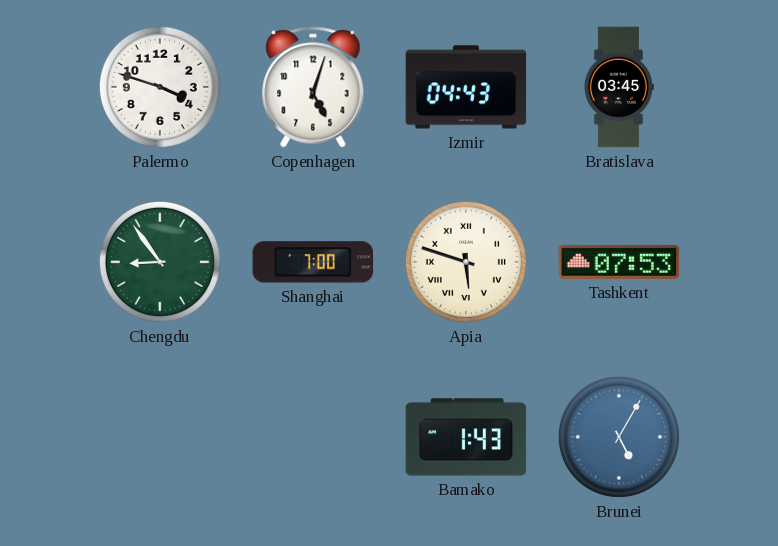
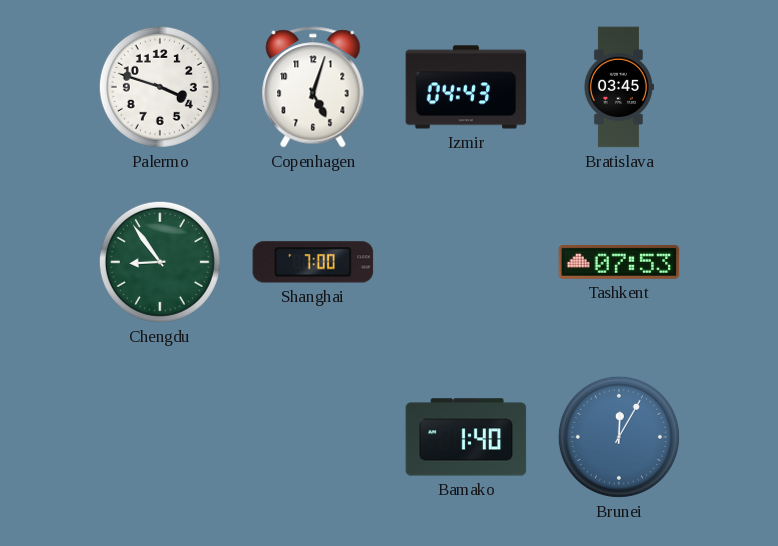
Apia: 5:48 -> none
Bamako: 1:43 -> 1:40
Brunei: 5:05 -> 12:05
